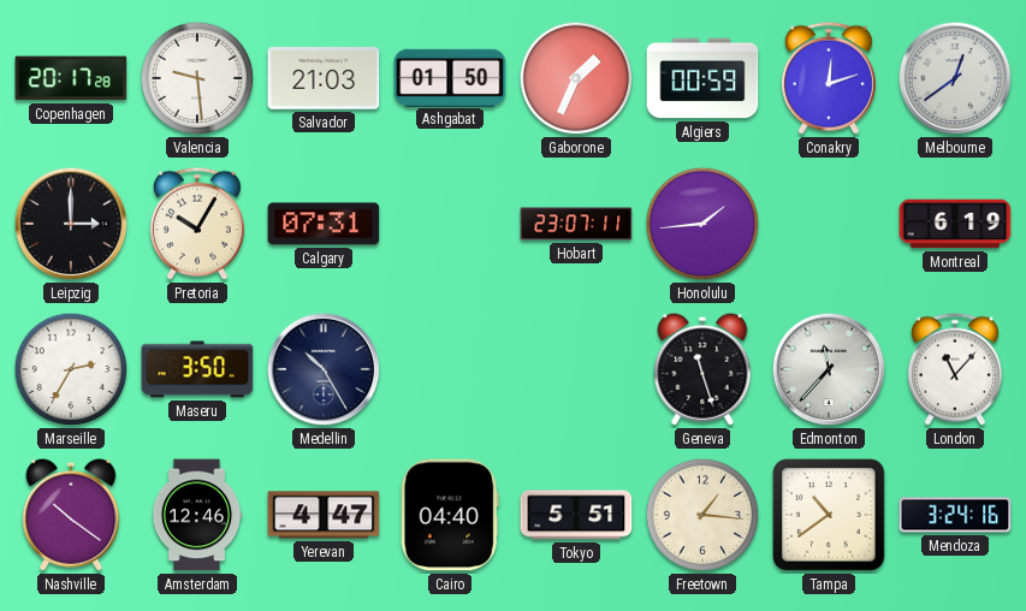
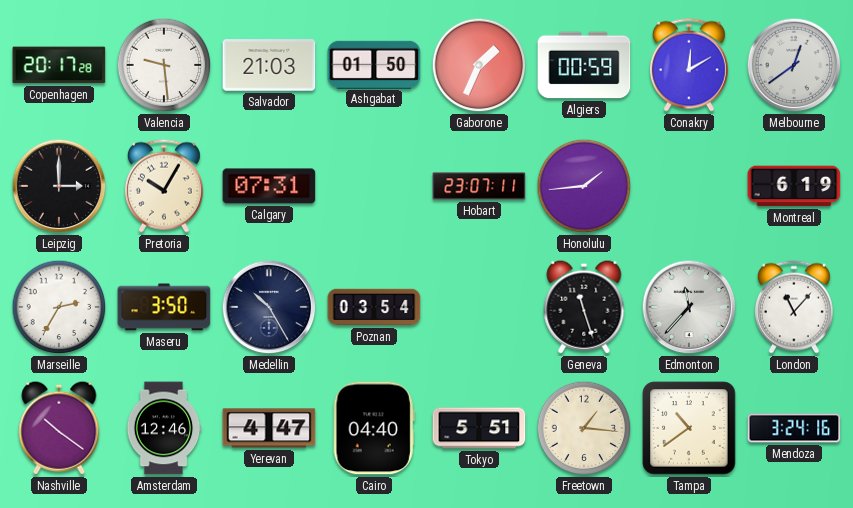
Conakry: 12:12 -> 12:10
Poznan: none -> 03:54
